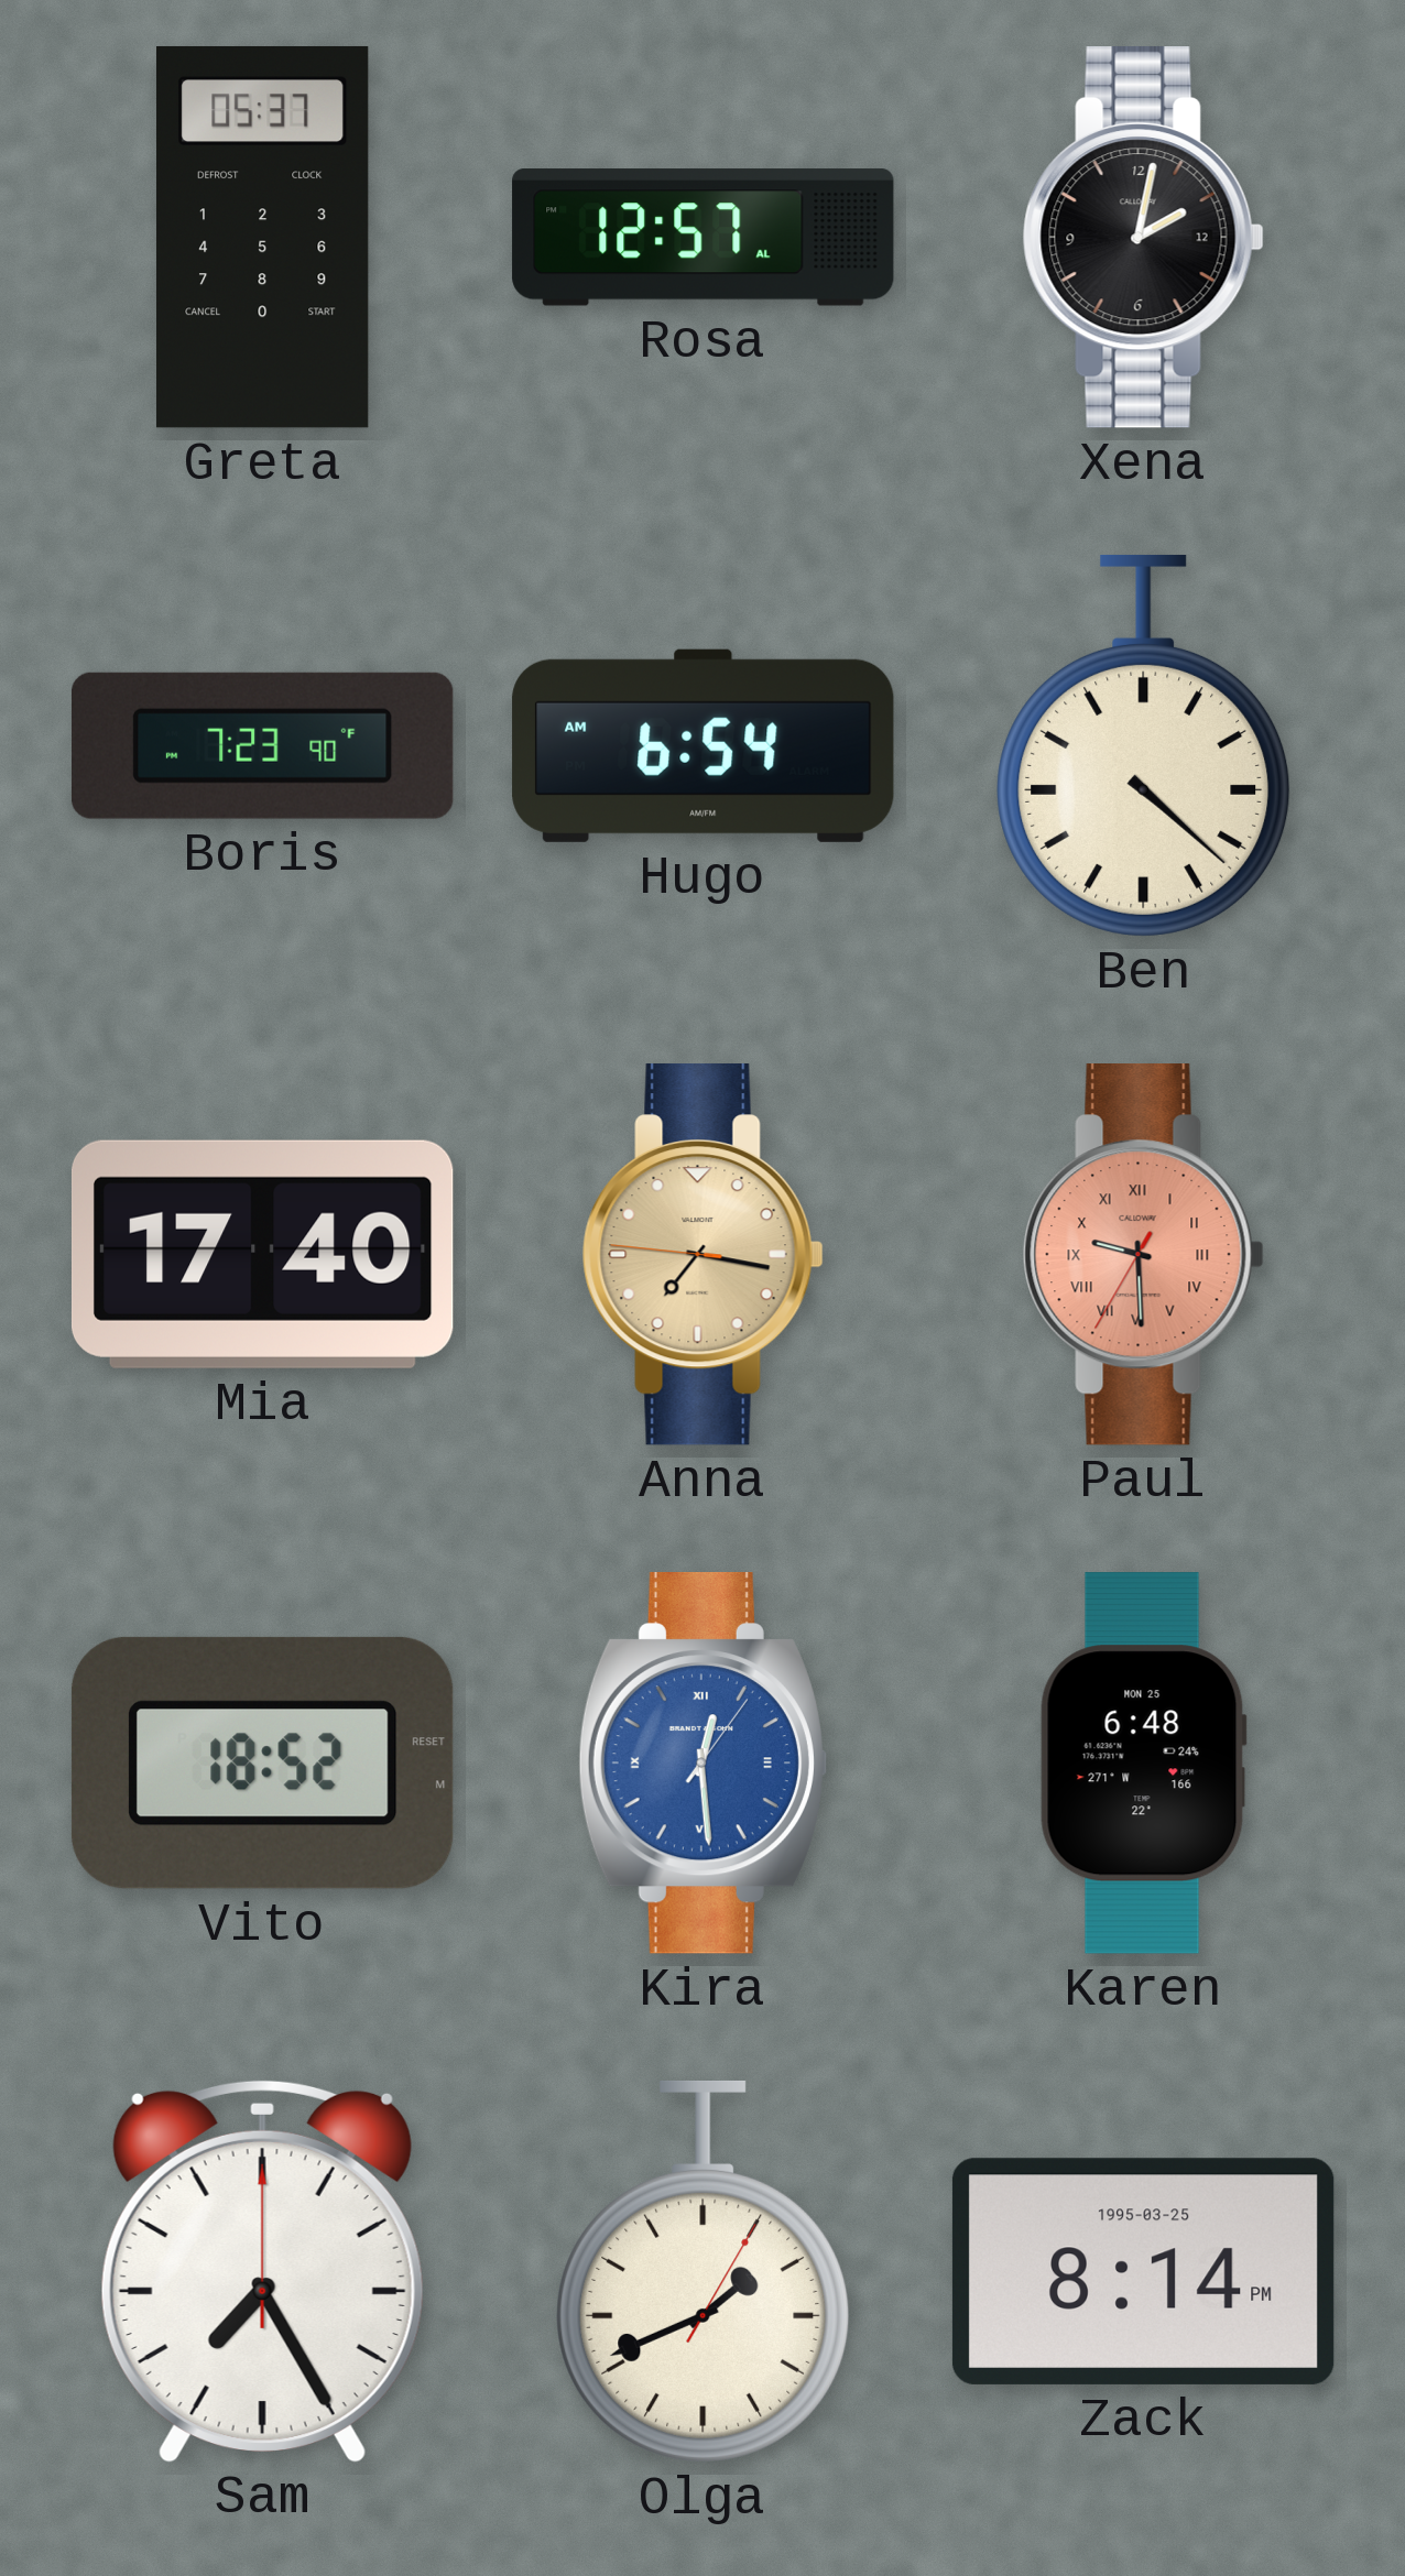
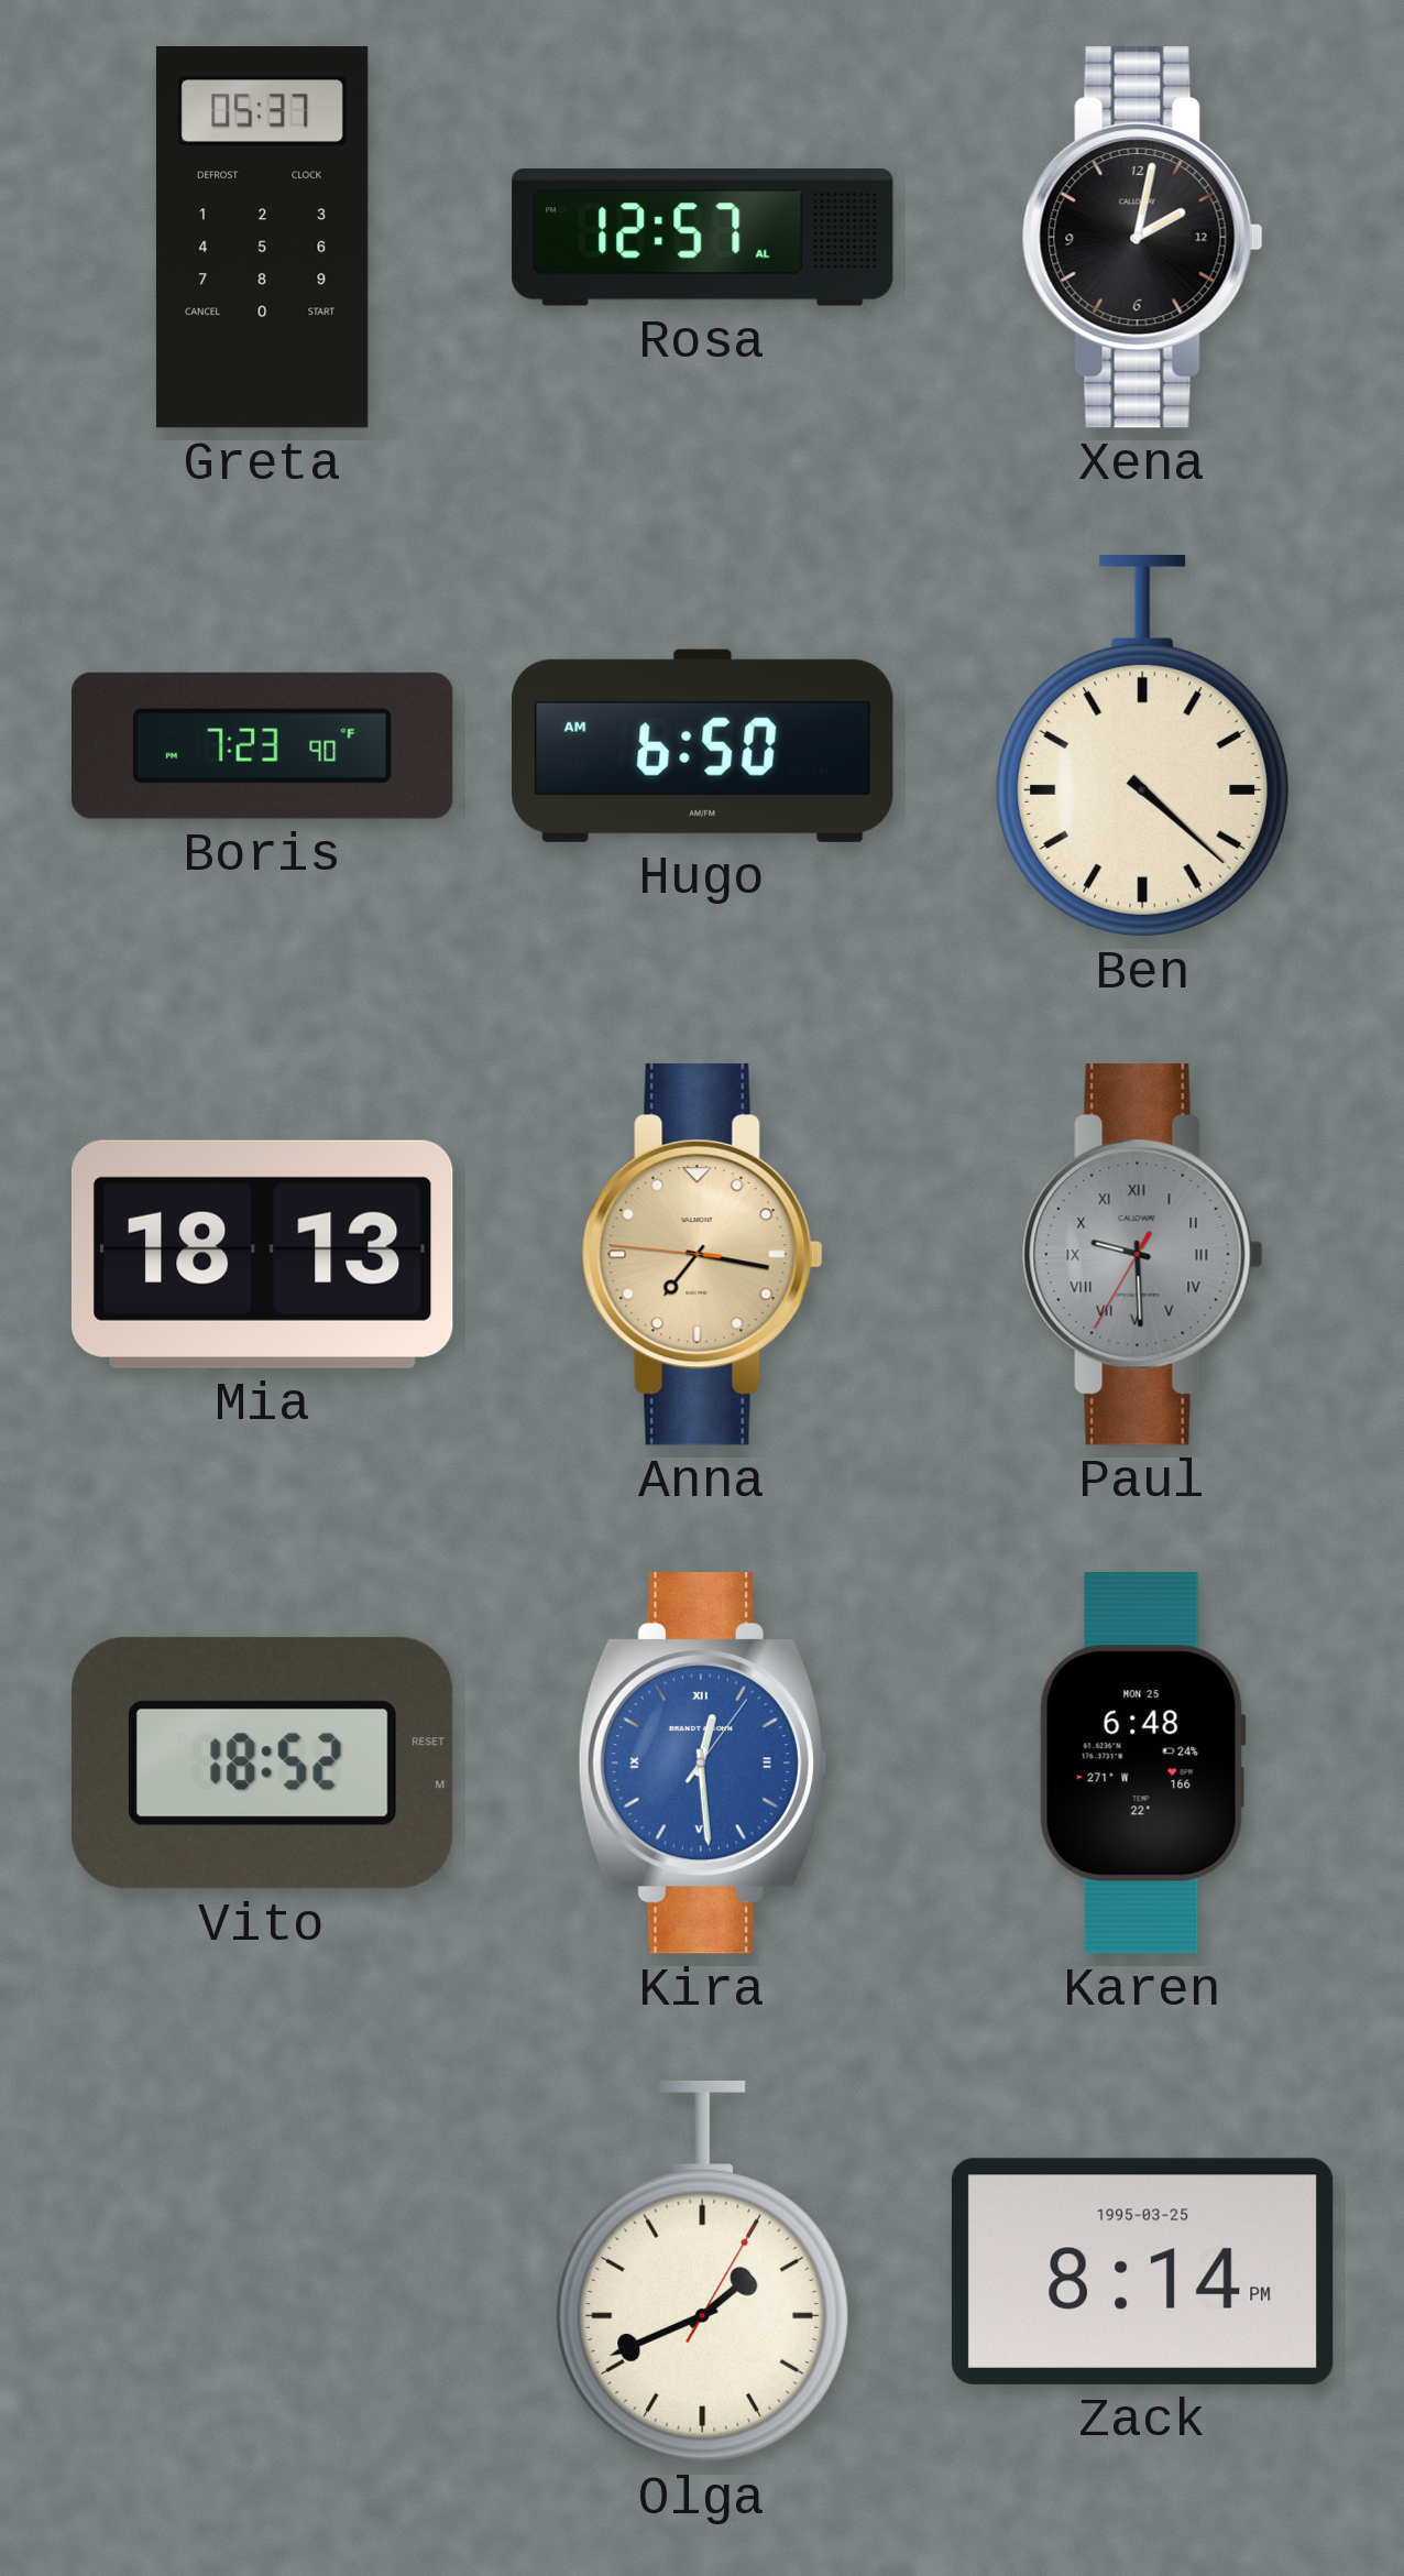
Hugo: 6:54 -> 6:50
Mia: 17:40 -> 18:13
Paul dial: salmon -> grey
Sam: 7:25 -> none
